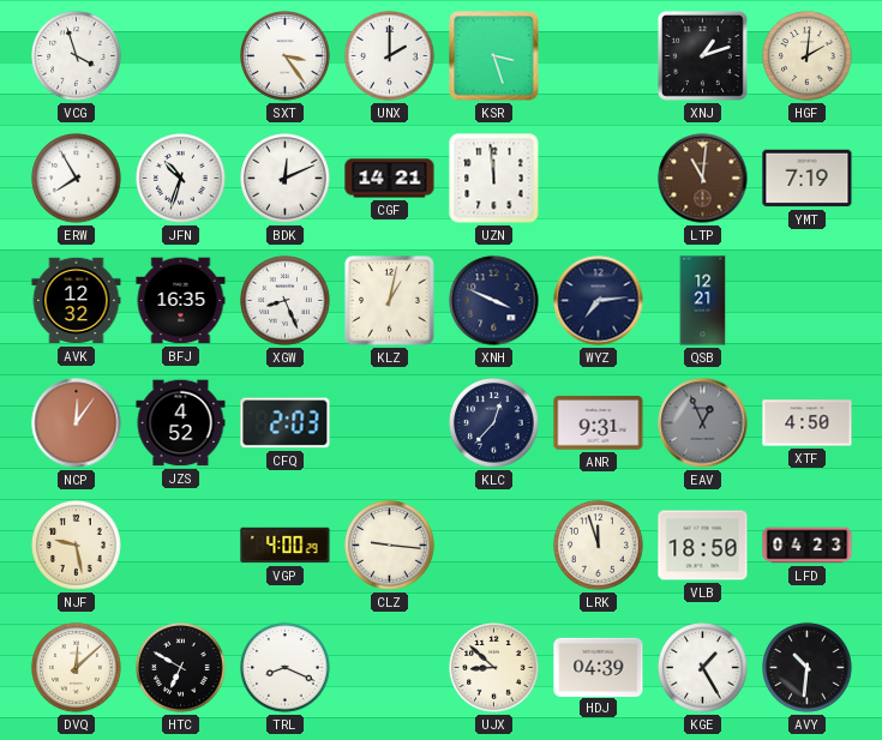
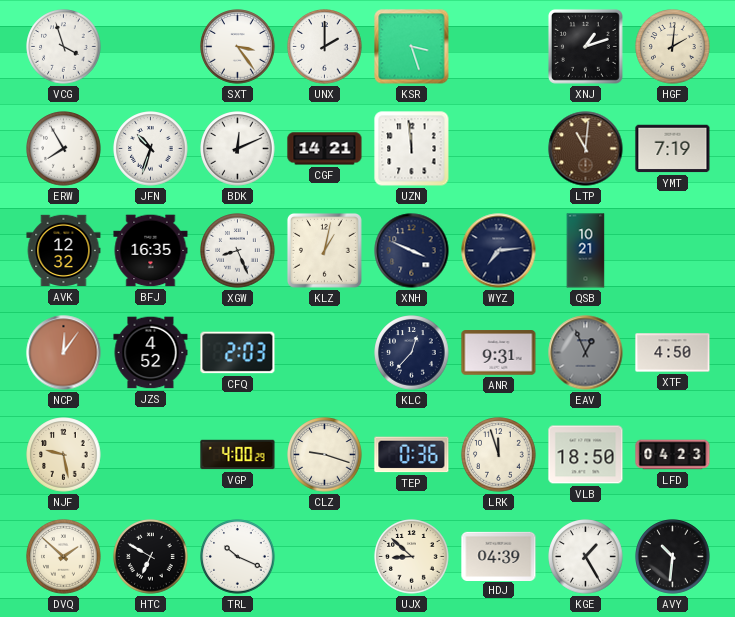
QSB: 12:21 -> 10:21
CLZ: 9:16 -> 9:18
TEP: none -> 0:36
DVQ: 12:08 -> 1:52
TRL: 8:19 -> 10:19
